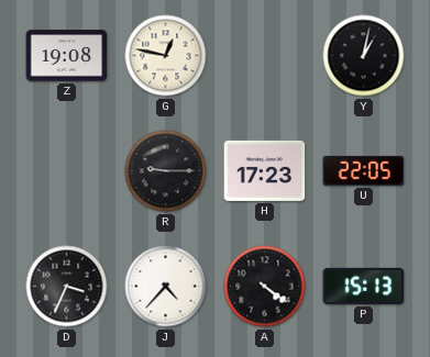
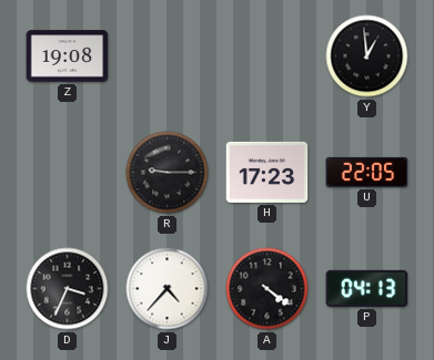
G: 12:47 -> none
Y: 1:02 -> 12:59
P: 15:13 -> 04:13
